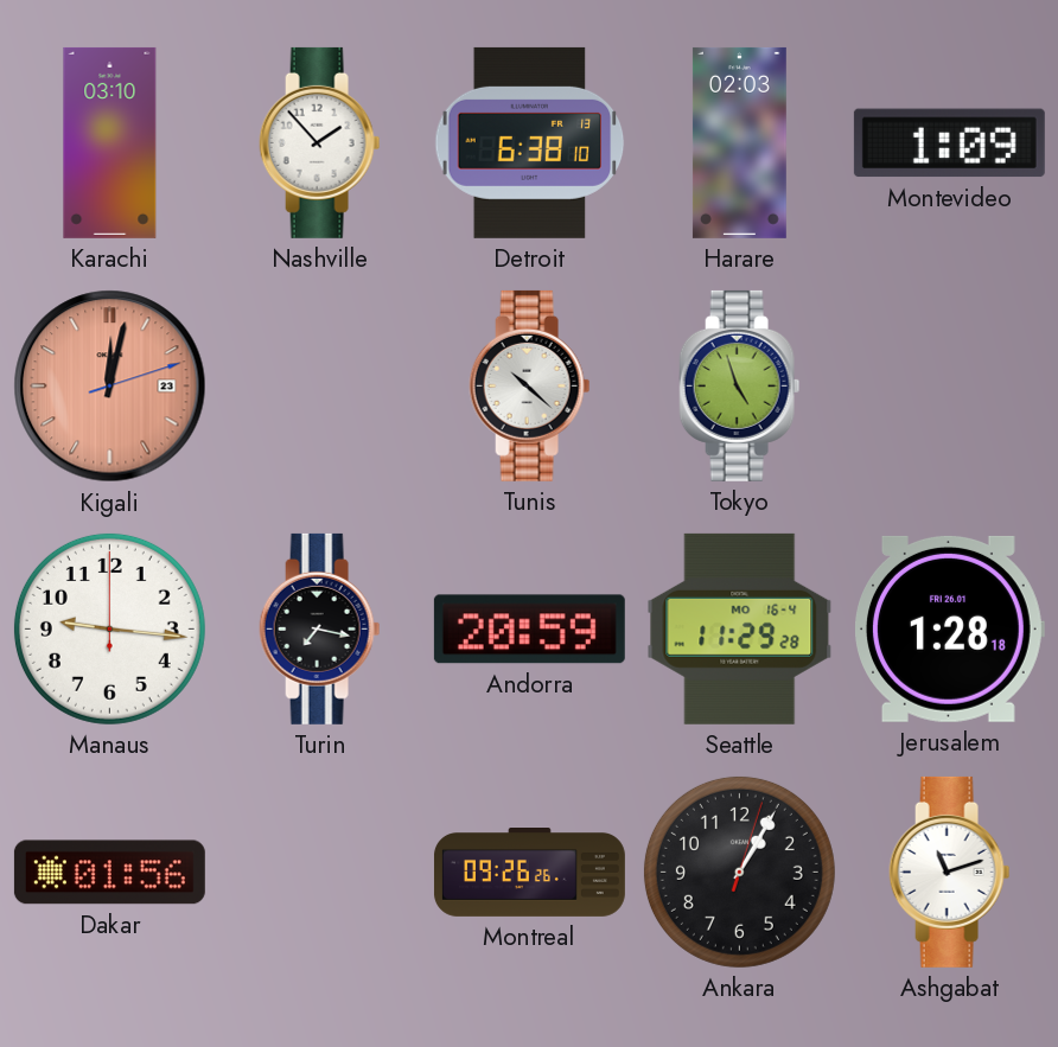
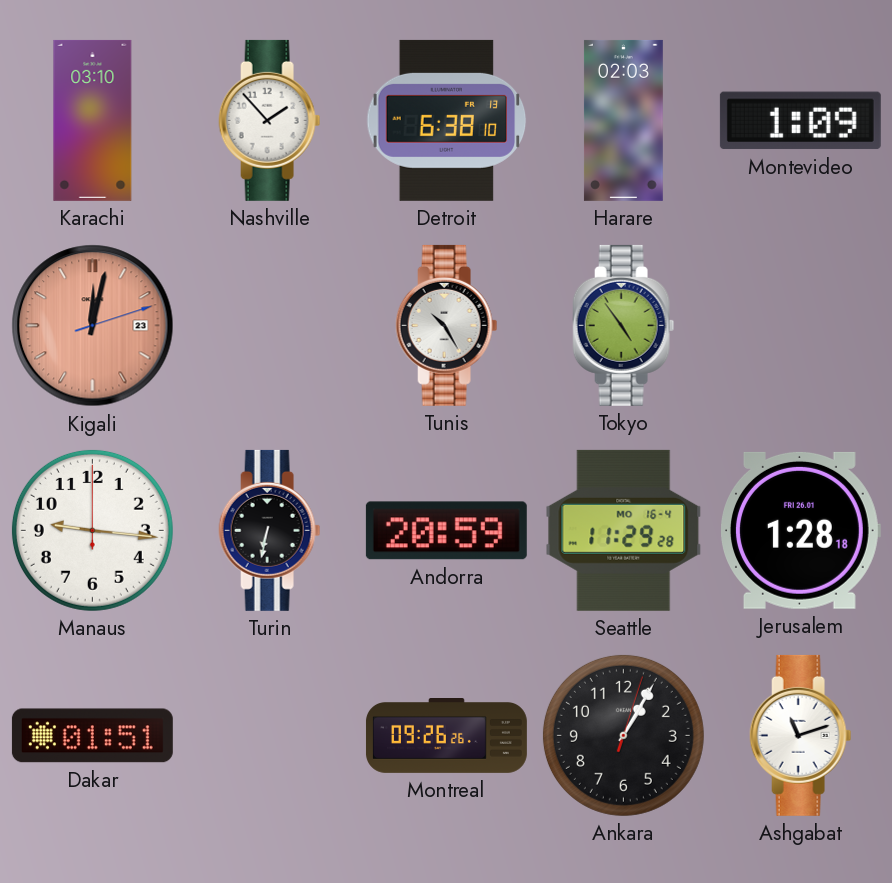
Tunis: 10:22 -> 10:25
Tokyo: 4:57 -> 4:54
Turin: 7:17 -> 6:32
Dakar: 01:56 -> 01:51
